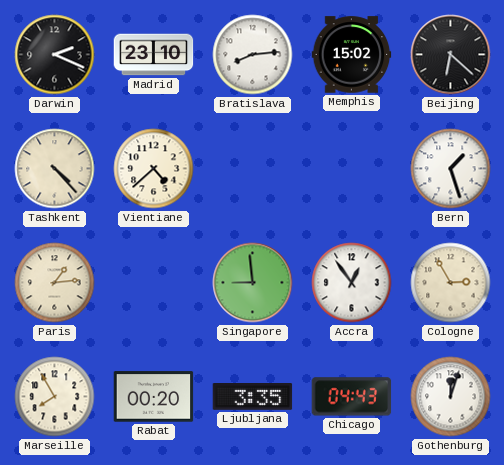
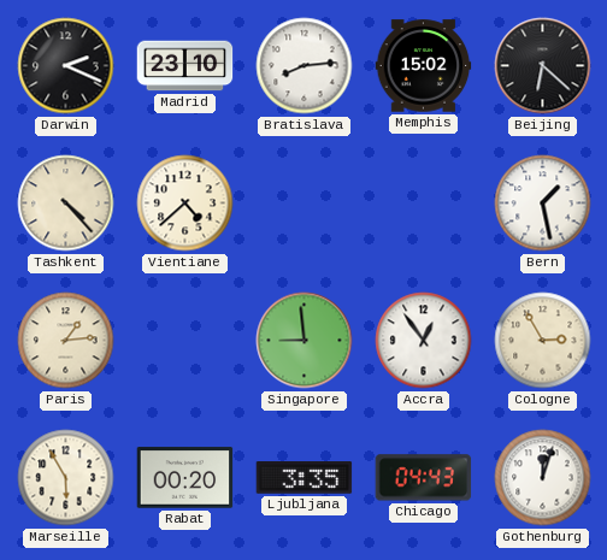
Bern: 1:27 -> 1:28
Marseille: 7:55 -> 5:55
